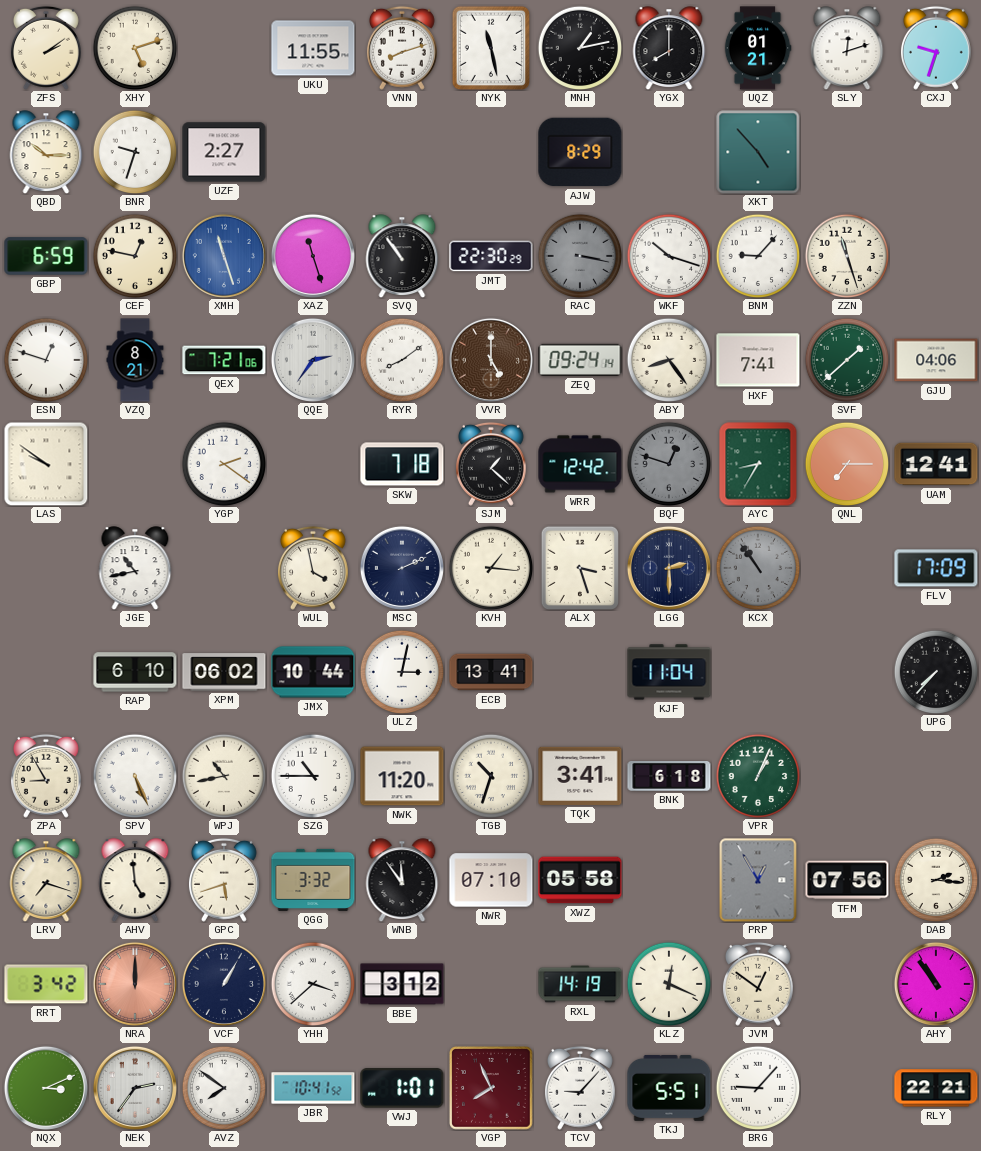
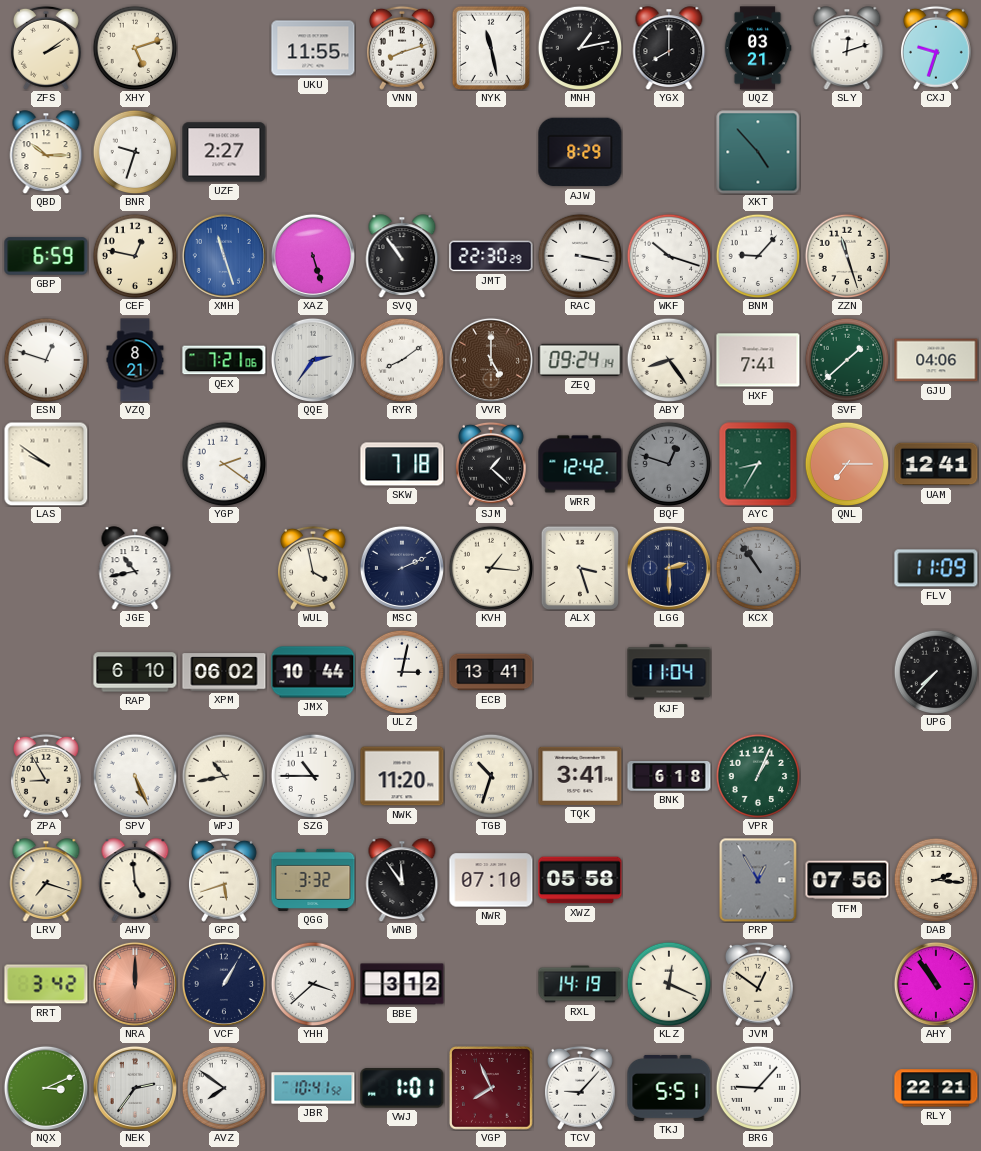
UQZ: 01:21 -> 03:21
XAZ: 11:27 -> 5:27
RAC dial: grey -> white
FLV: 17:09 -> 11:09
